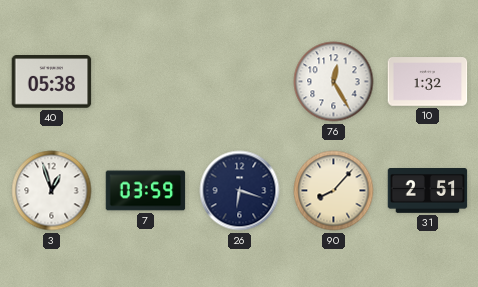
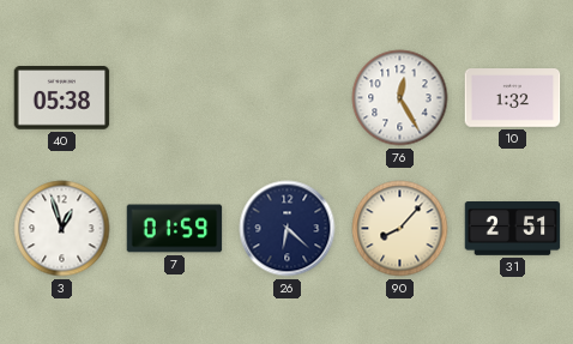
7: 03:59 -> 01:59
26: 6:18 -> 6:22
